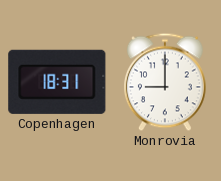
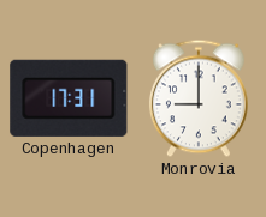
Copenhagen: 18:31 -> 17:31
